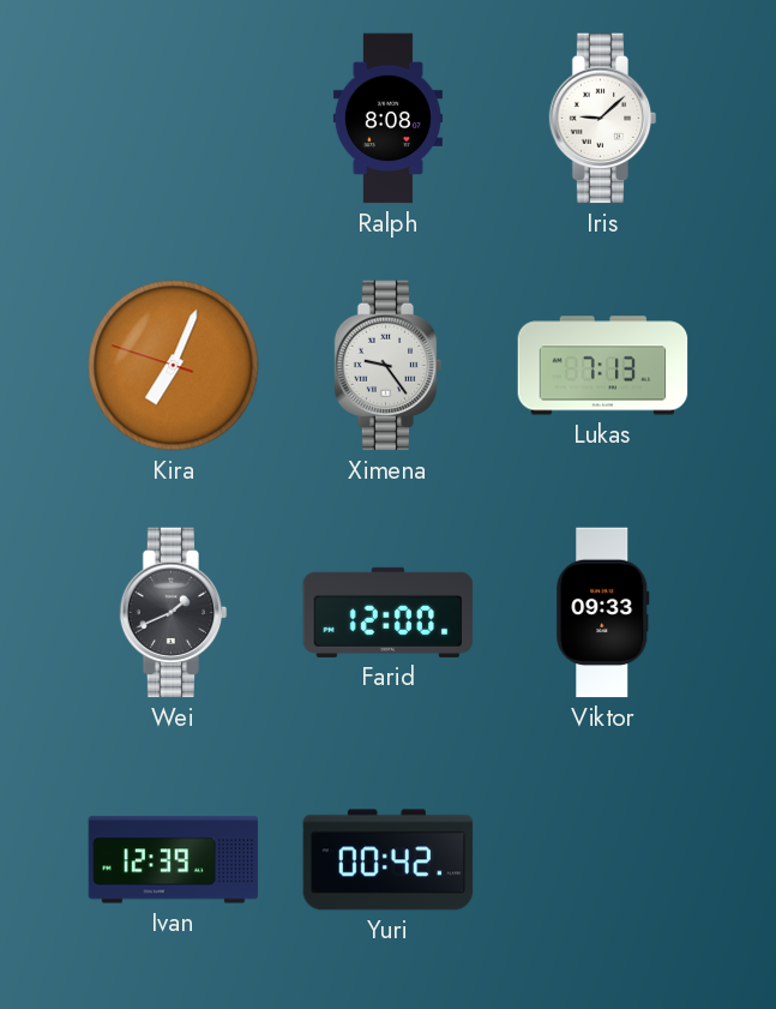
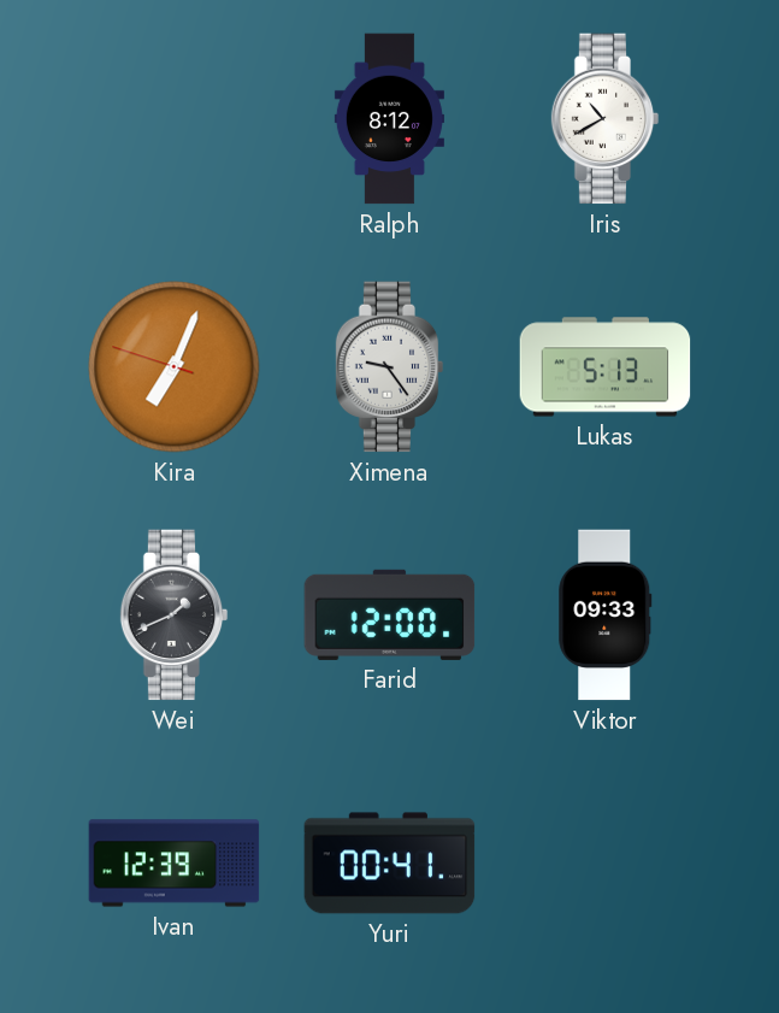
Ralph: 8:08 -> 8:12
Iris: 9:08 -> 10:40
Lukas: 7:13 -> 5:13
Yuri: 00:42 -> 00:41
